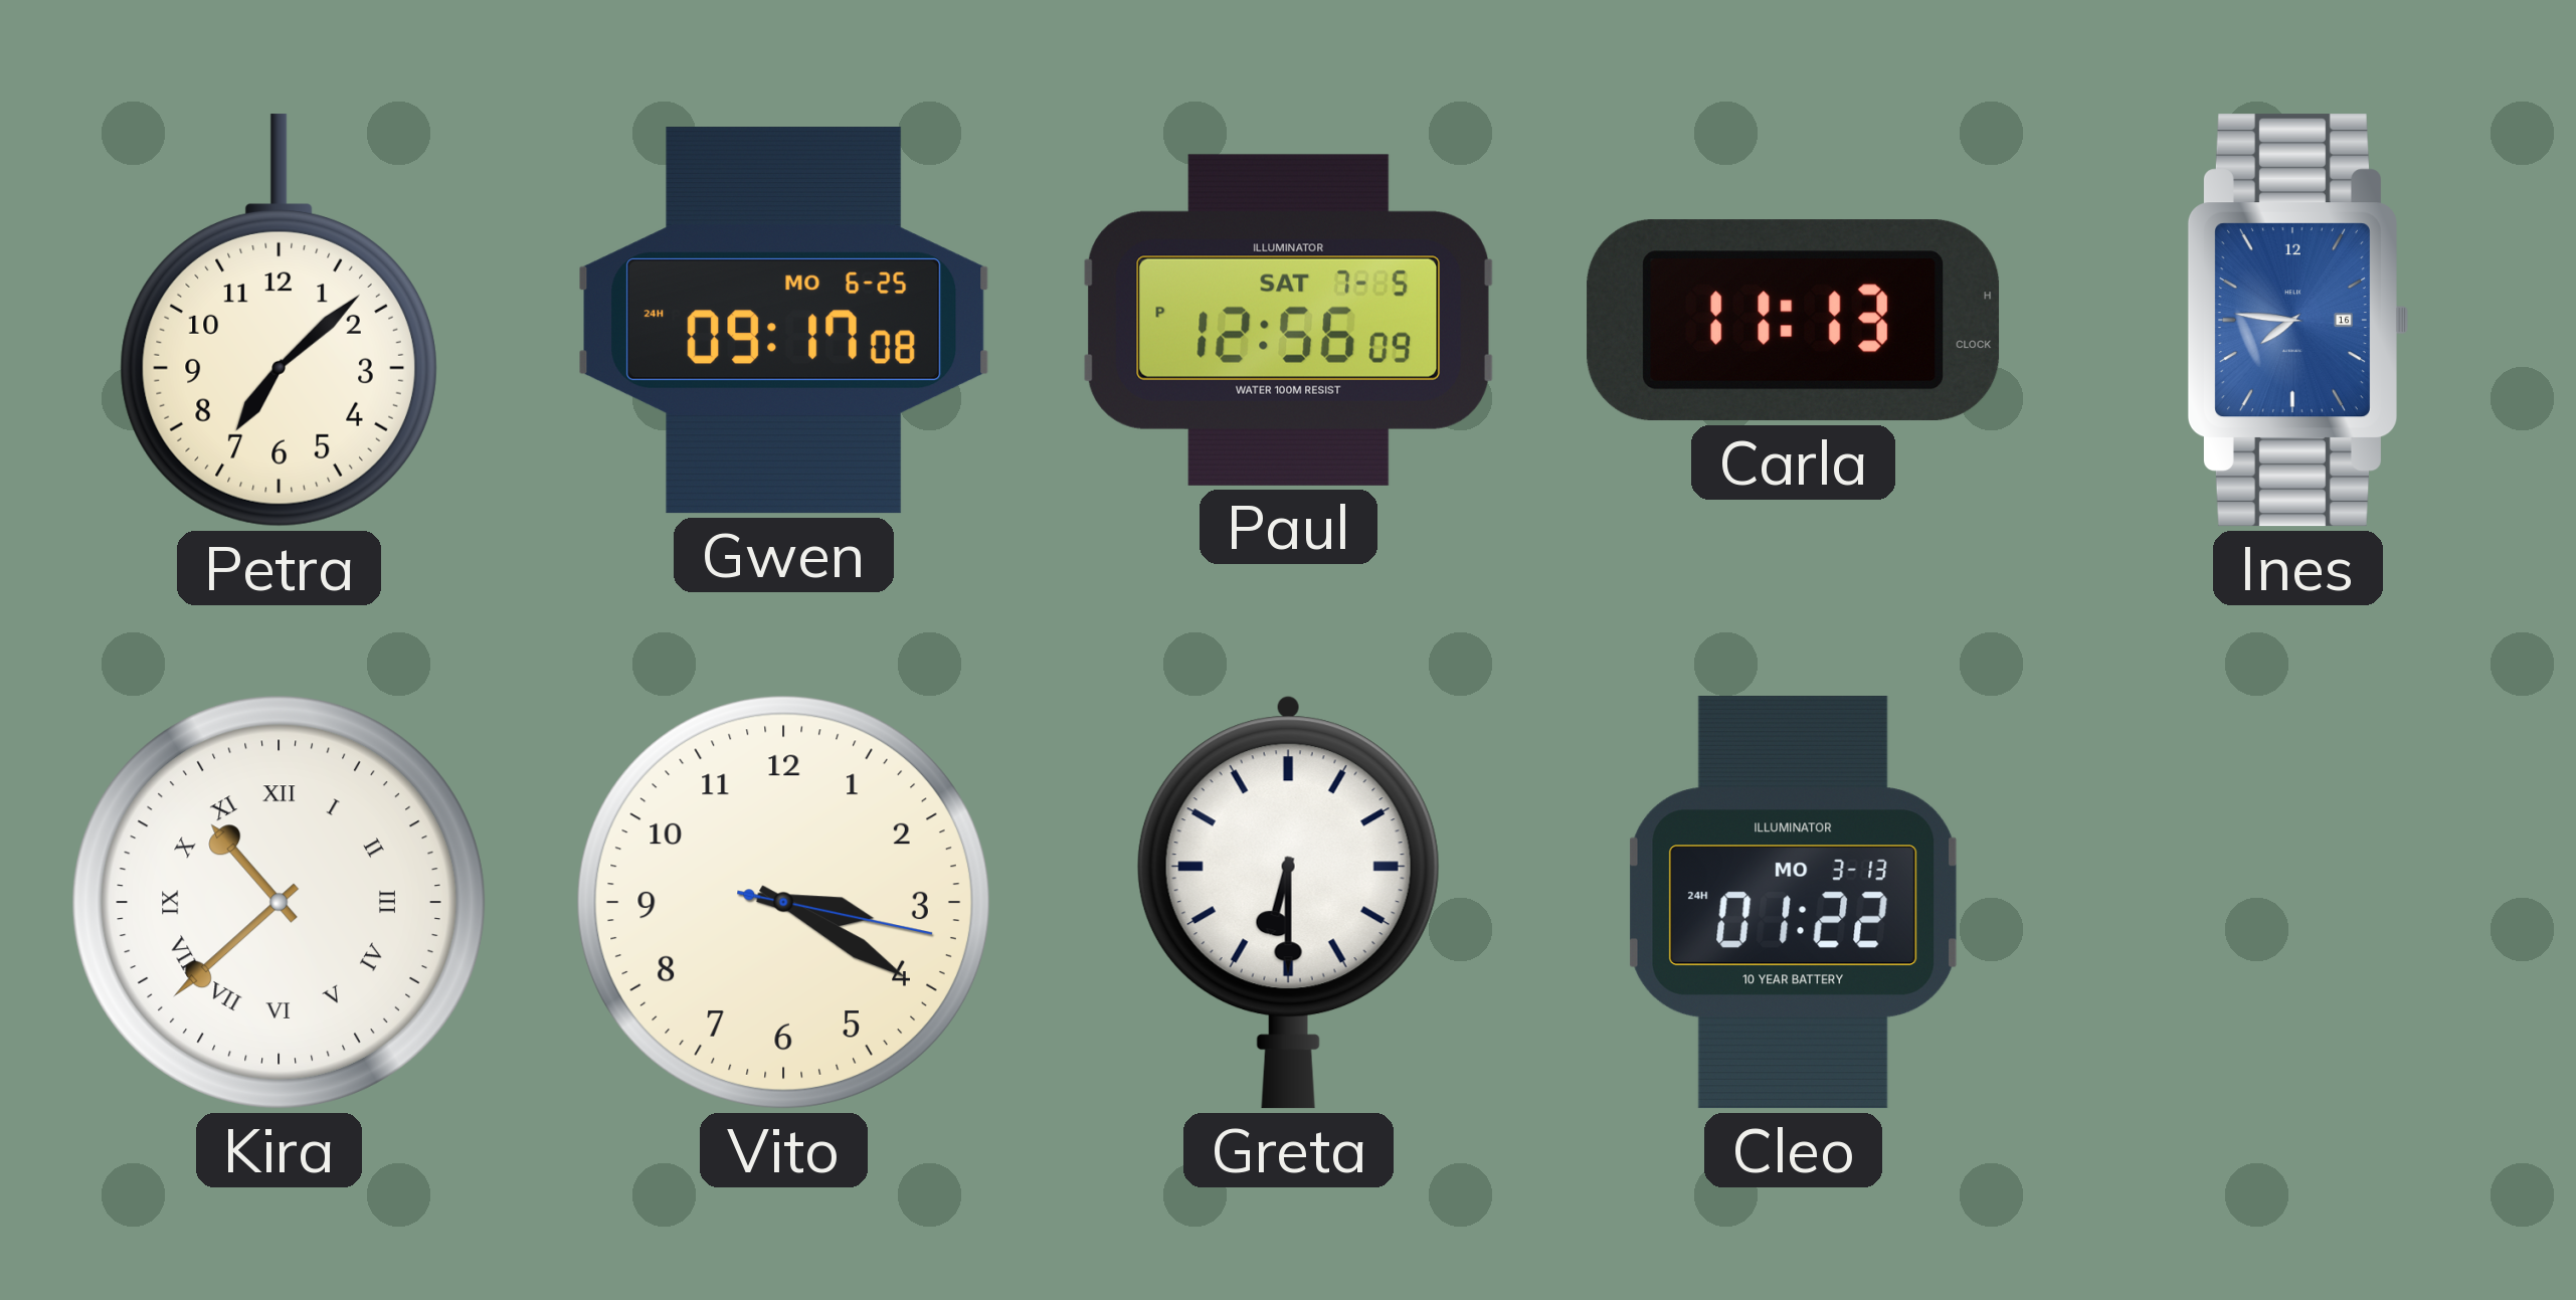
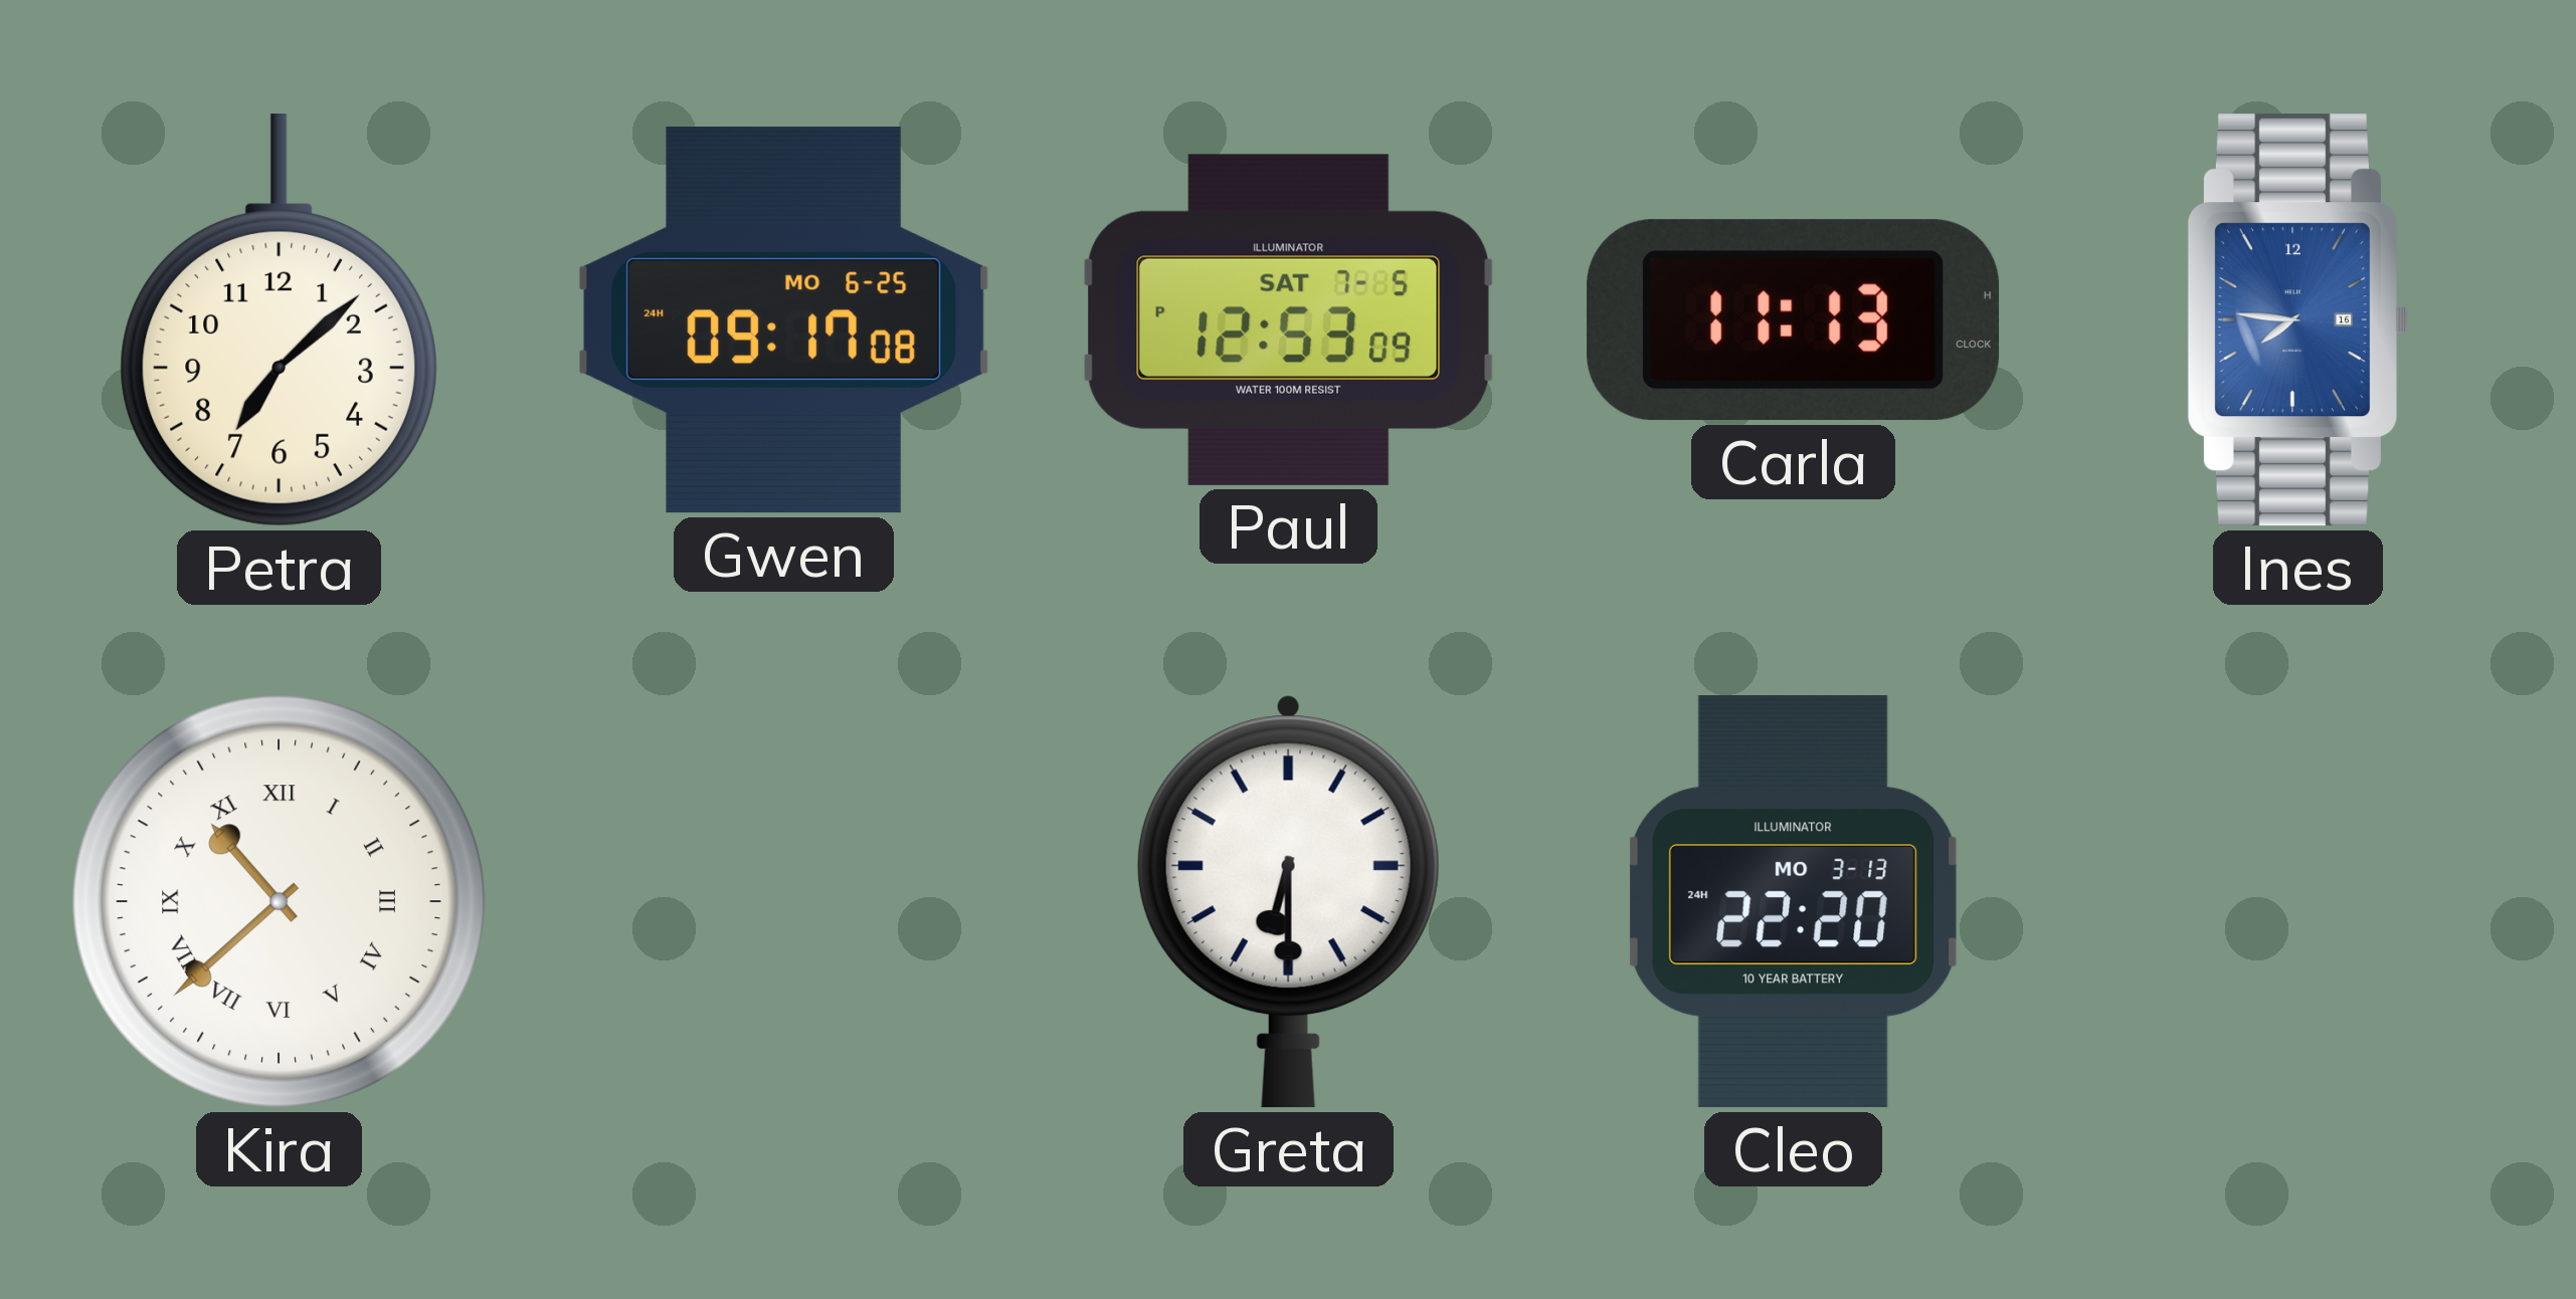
Paul: 12:56 -> 12:53
Vito: 3:20 -> none
Cleo: 01:22 -> 22:20
